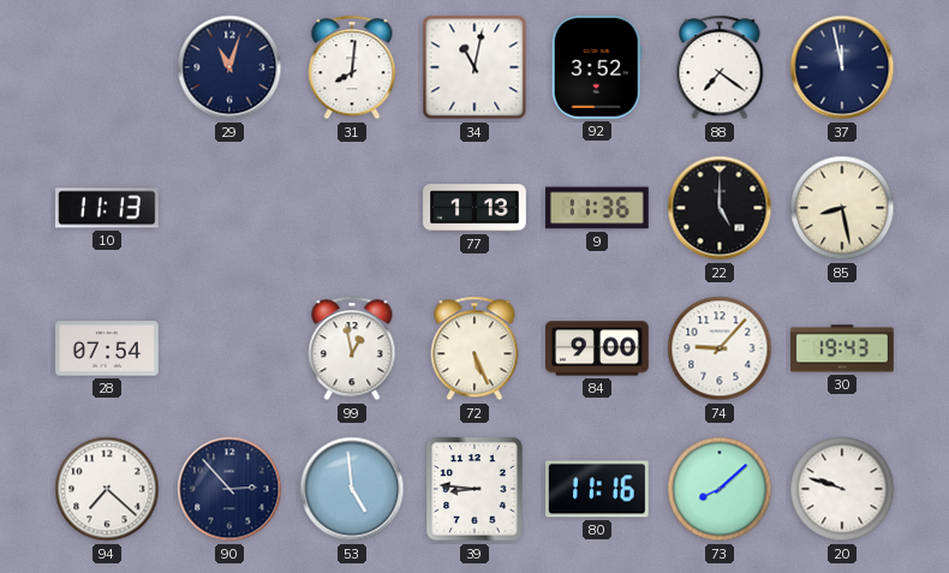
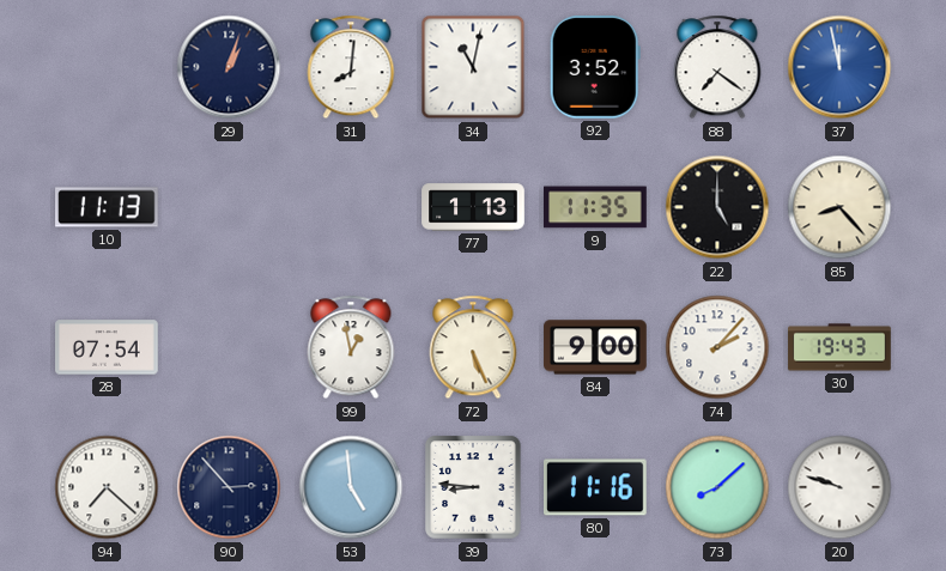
29: 11:03 -> 1:03
37 dial: navy -> blue
9: 11:36 -> 11:35
85: 8:28 -> 8:23
74: 9:07 -> 2:07
